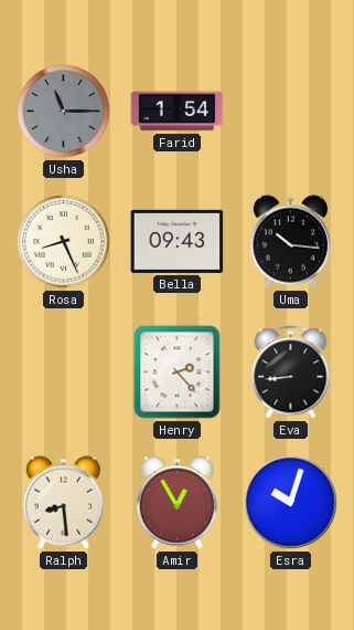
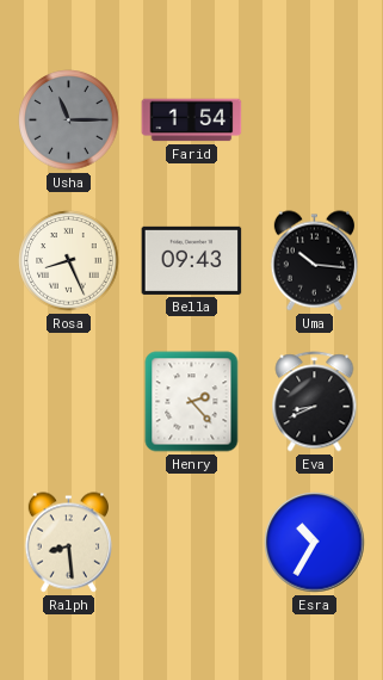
Eva: 8:44 -> 8:41
Amir: 12:55 -> none
Esra: 10:03 -> 10:35
